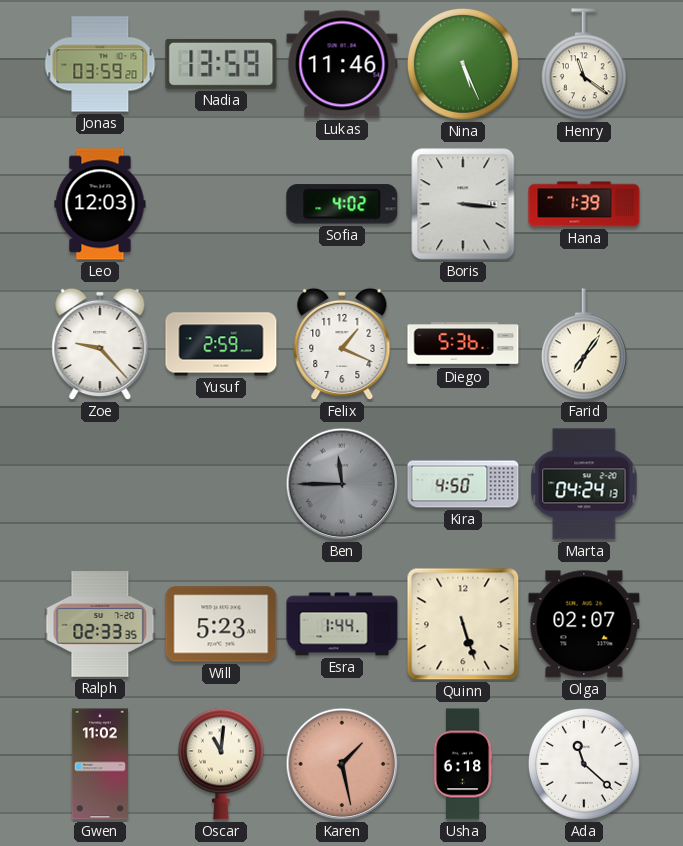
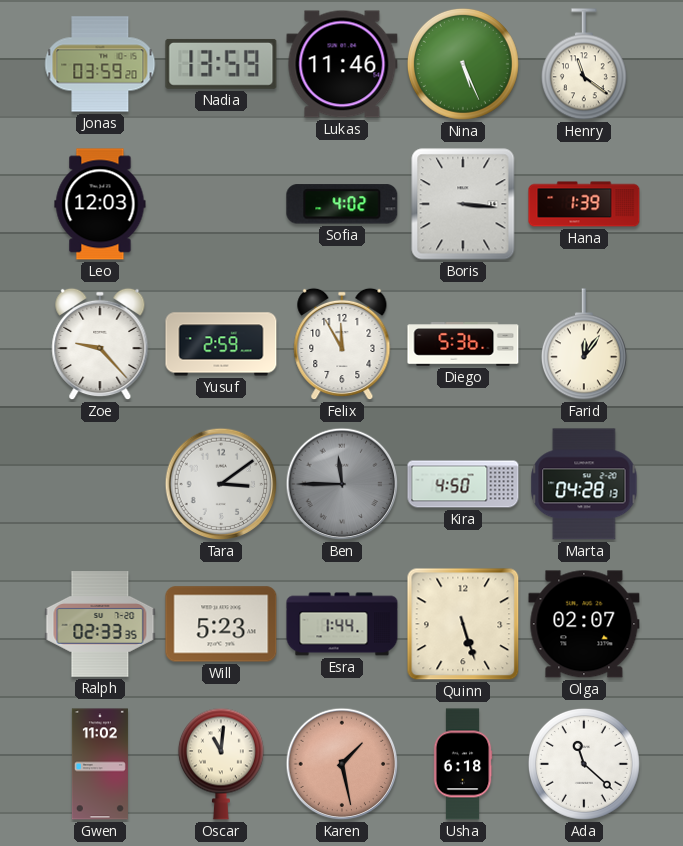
Felix: 1:19 -> 11:55
Farid: 7:06 -> 12:06
Tara: none -> 3:09
Marta: 04:24 -> 04:28
